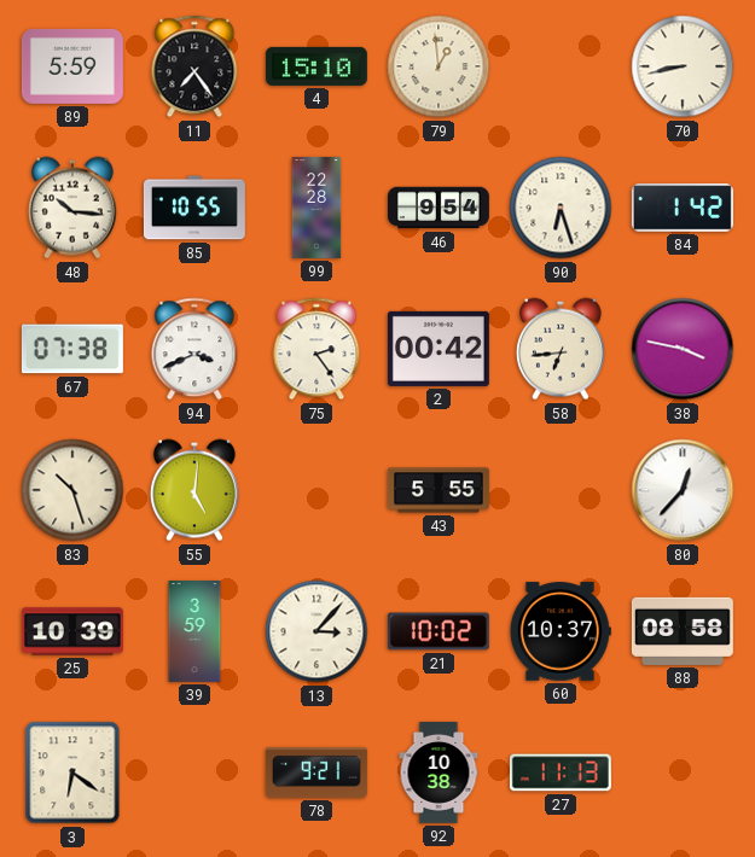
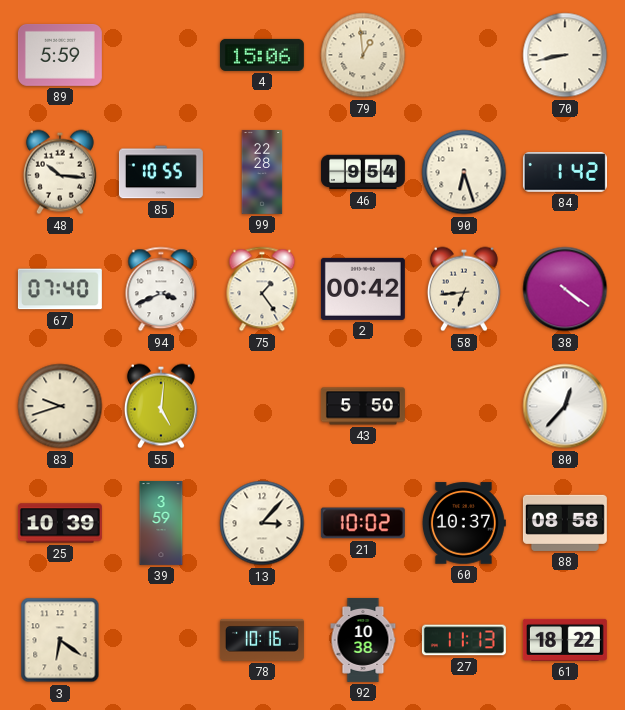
11: 7:24 -> none
4: 15:10 -> 15:06
67: 07:38 -> 07:40
75: 2:24 -> 1:24
38: 3:47 -> 4:21
83: 10:27 -> 9:42
43: 5:55 -> 5:50
78: 9:21 -> 10:16
61: none -> 18:22
